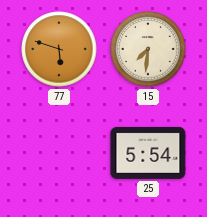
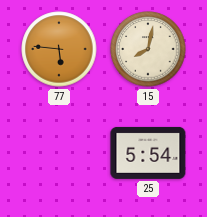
77: 5:48 -> 5:46
15: 7:31 -> 8:02
